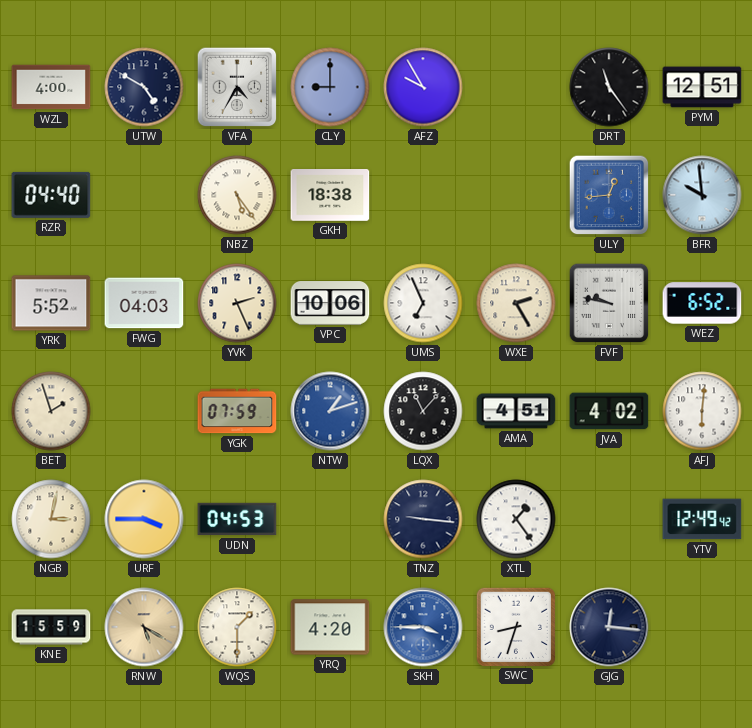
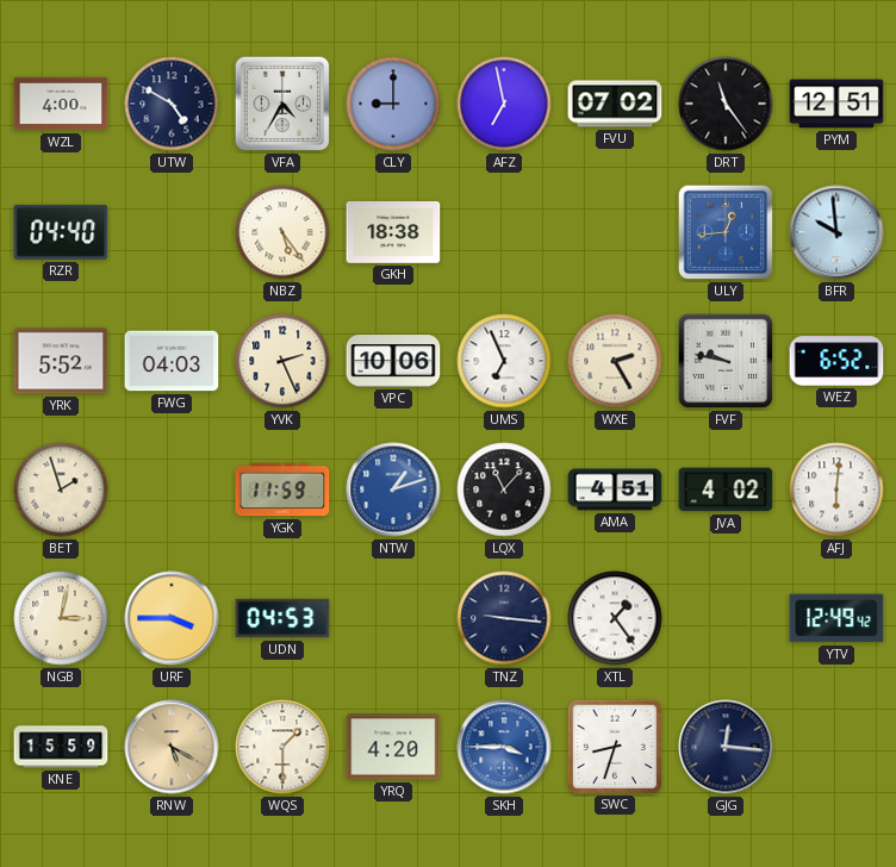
AFZ: 9:55 -> 6:58
FVU: none -> 07:02
YGK: 07:59 -> 11:59
